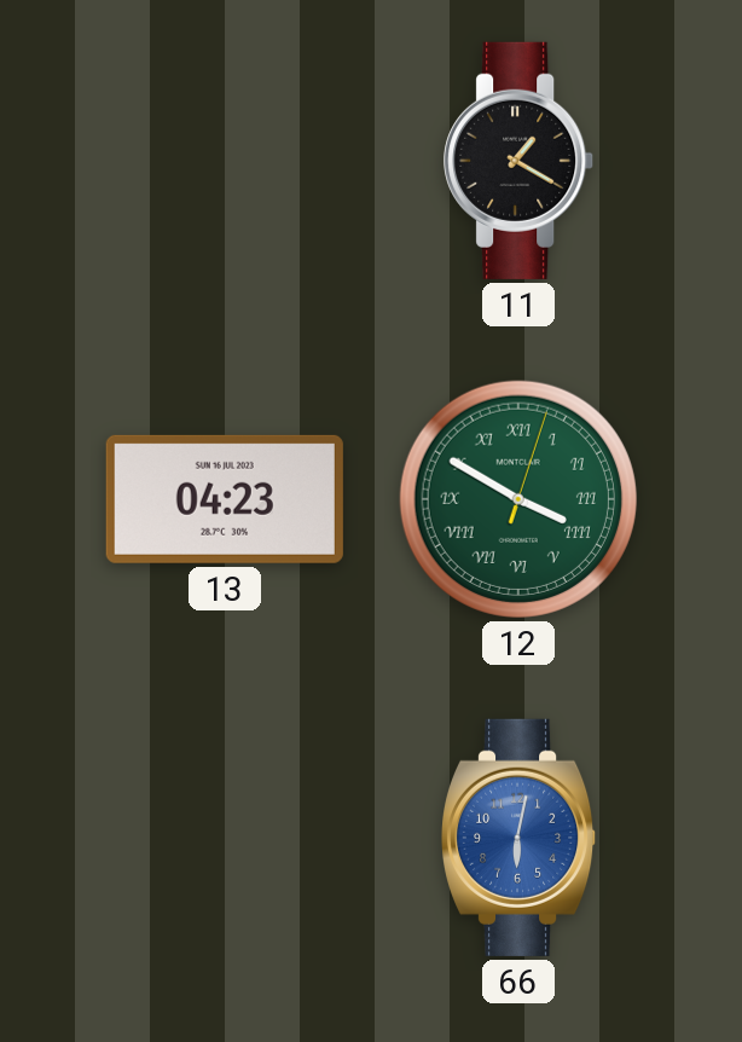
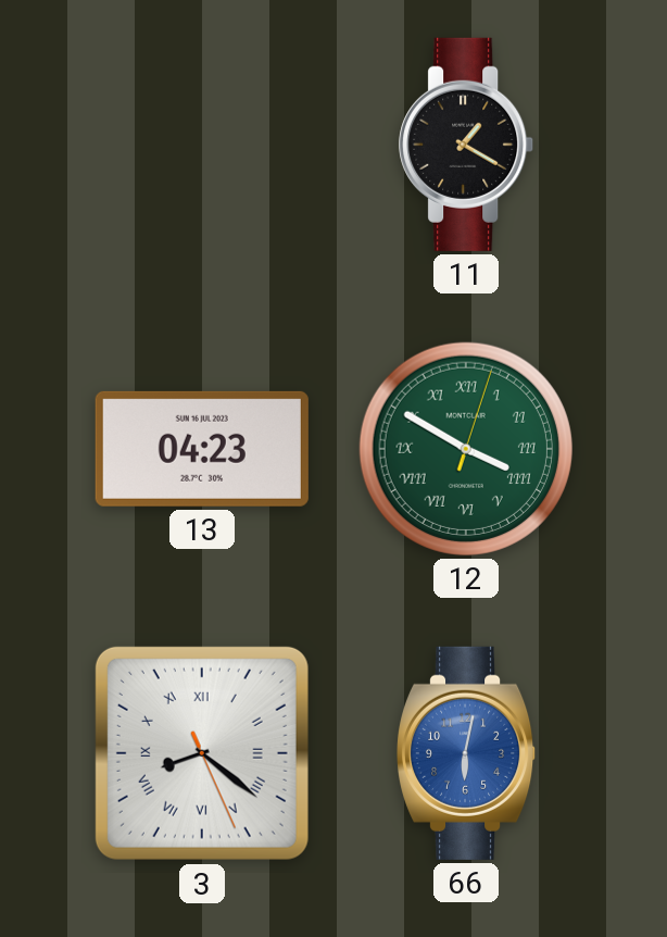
3: none -> 8:21
